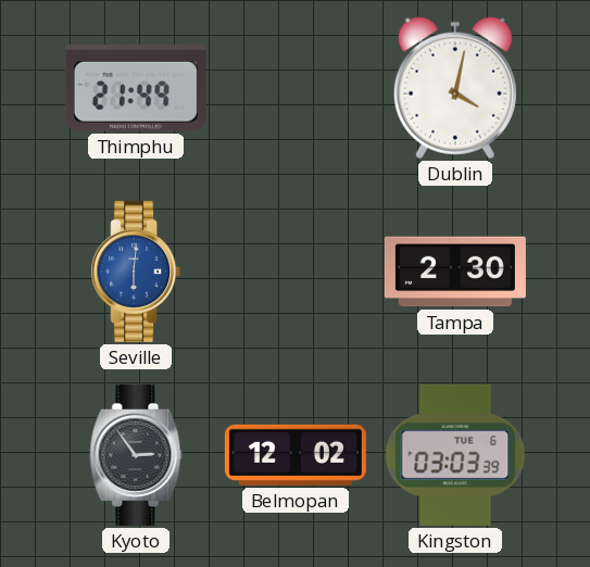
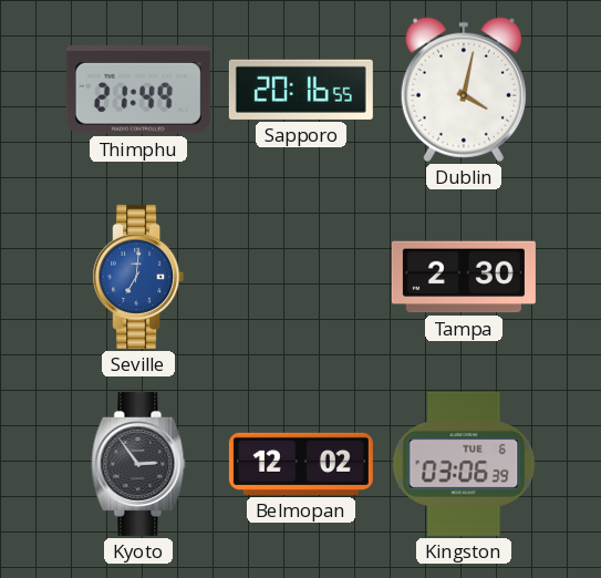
Sapporo: none -> 20:16
Seville: 6:01 -> 7:01
Kingston: 03:03 -> 03:06
